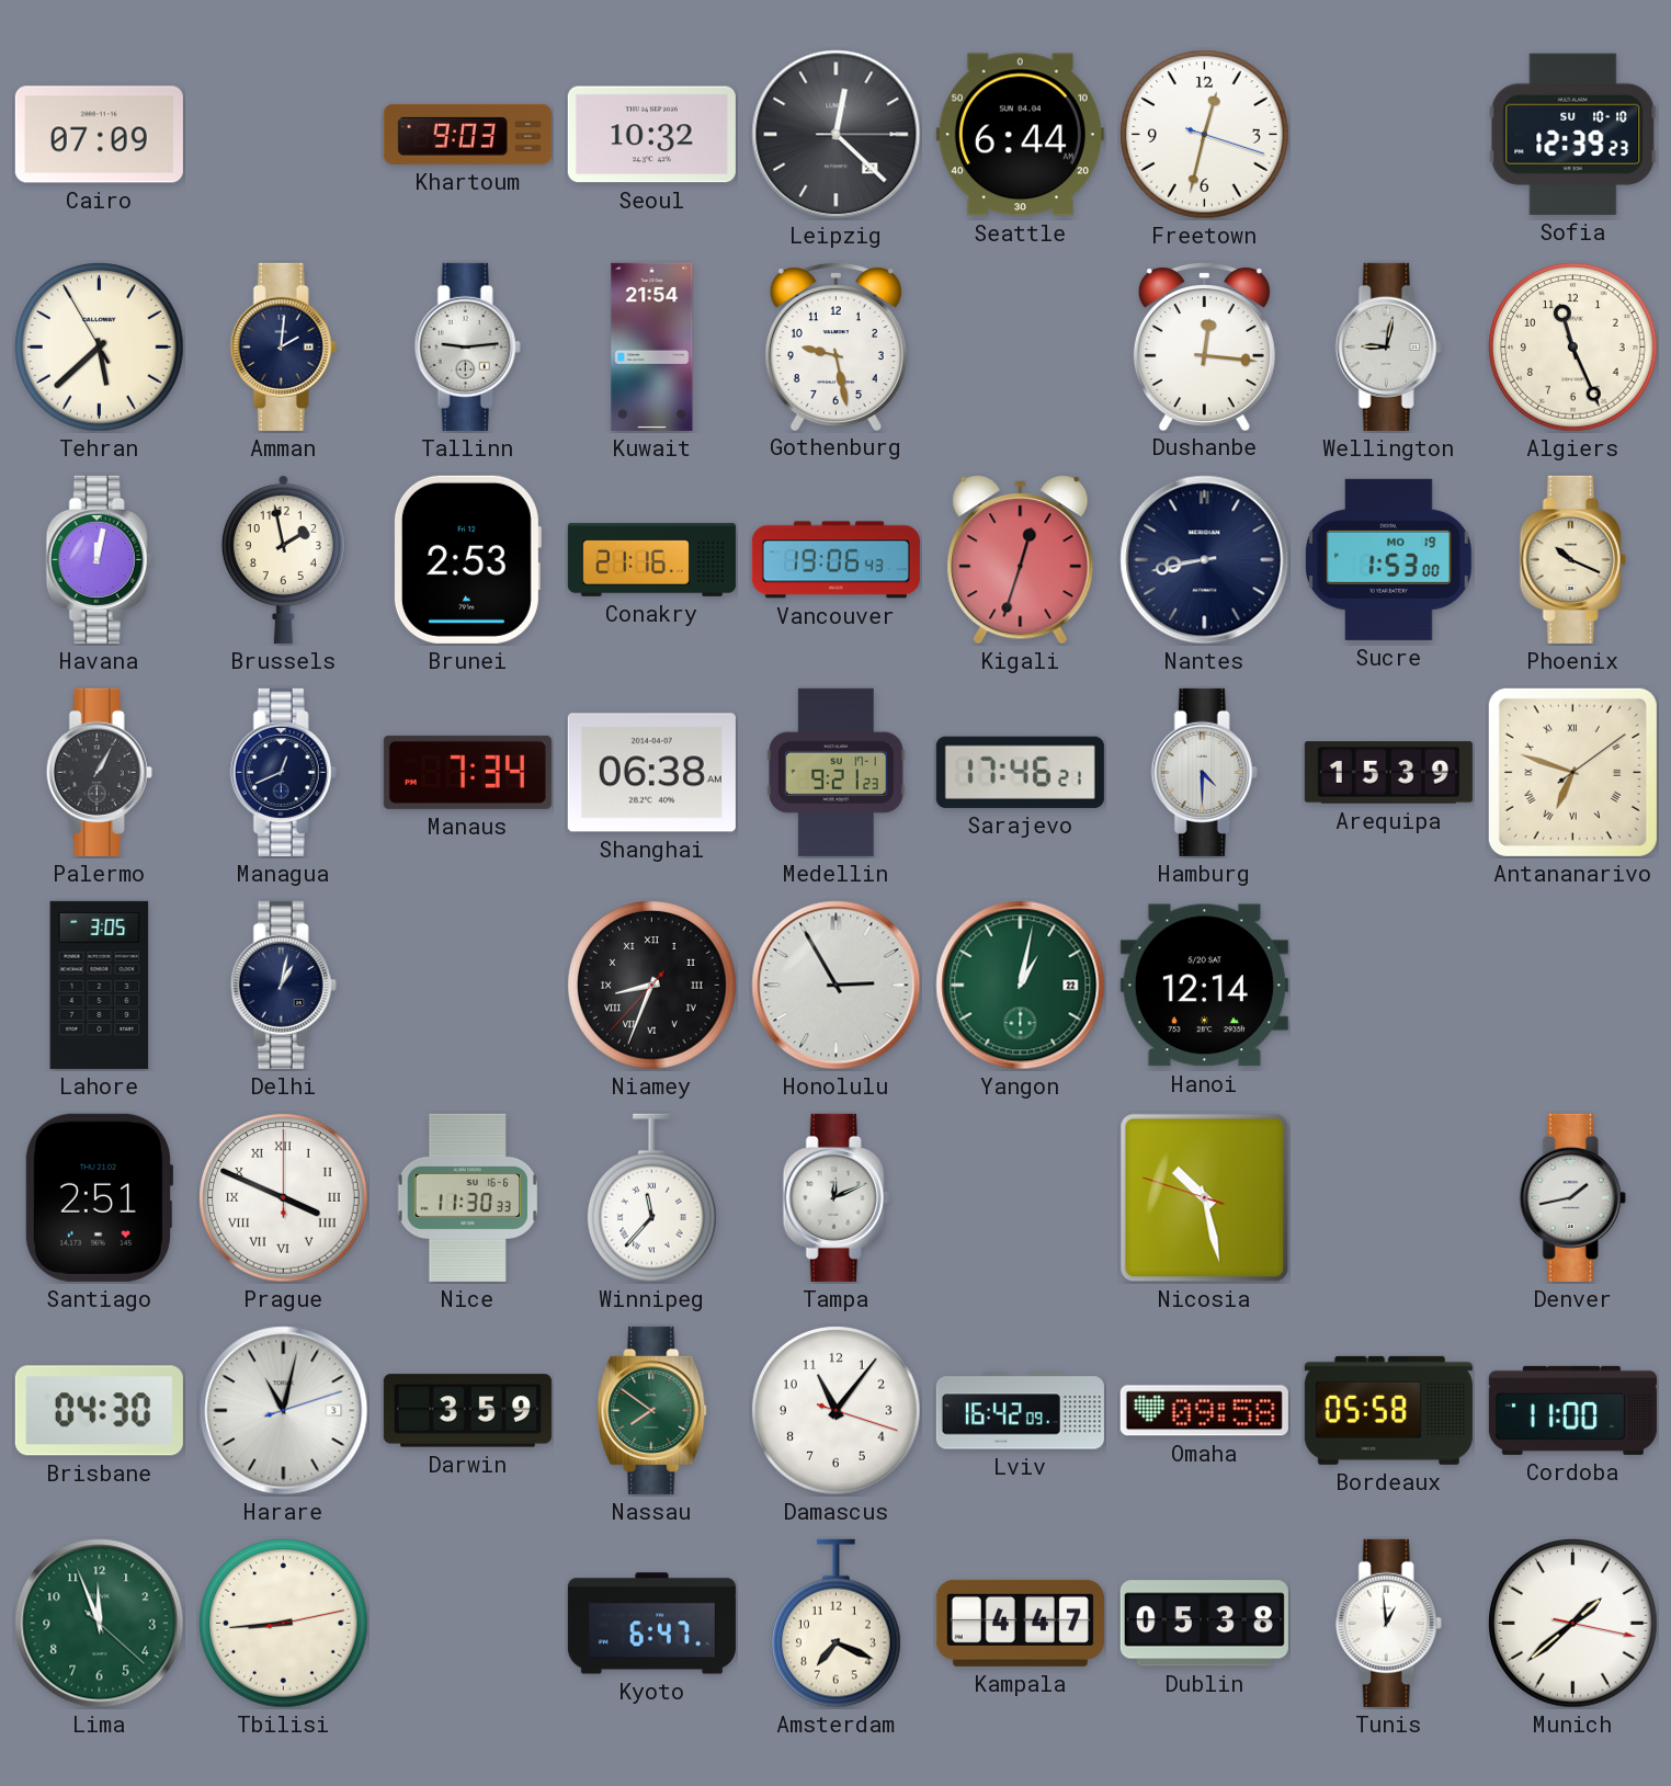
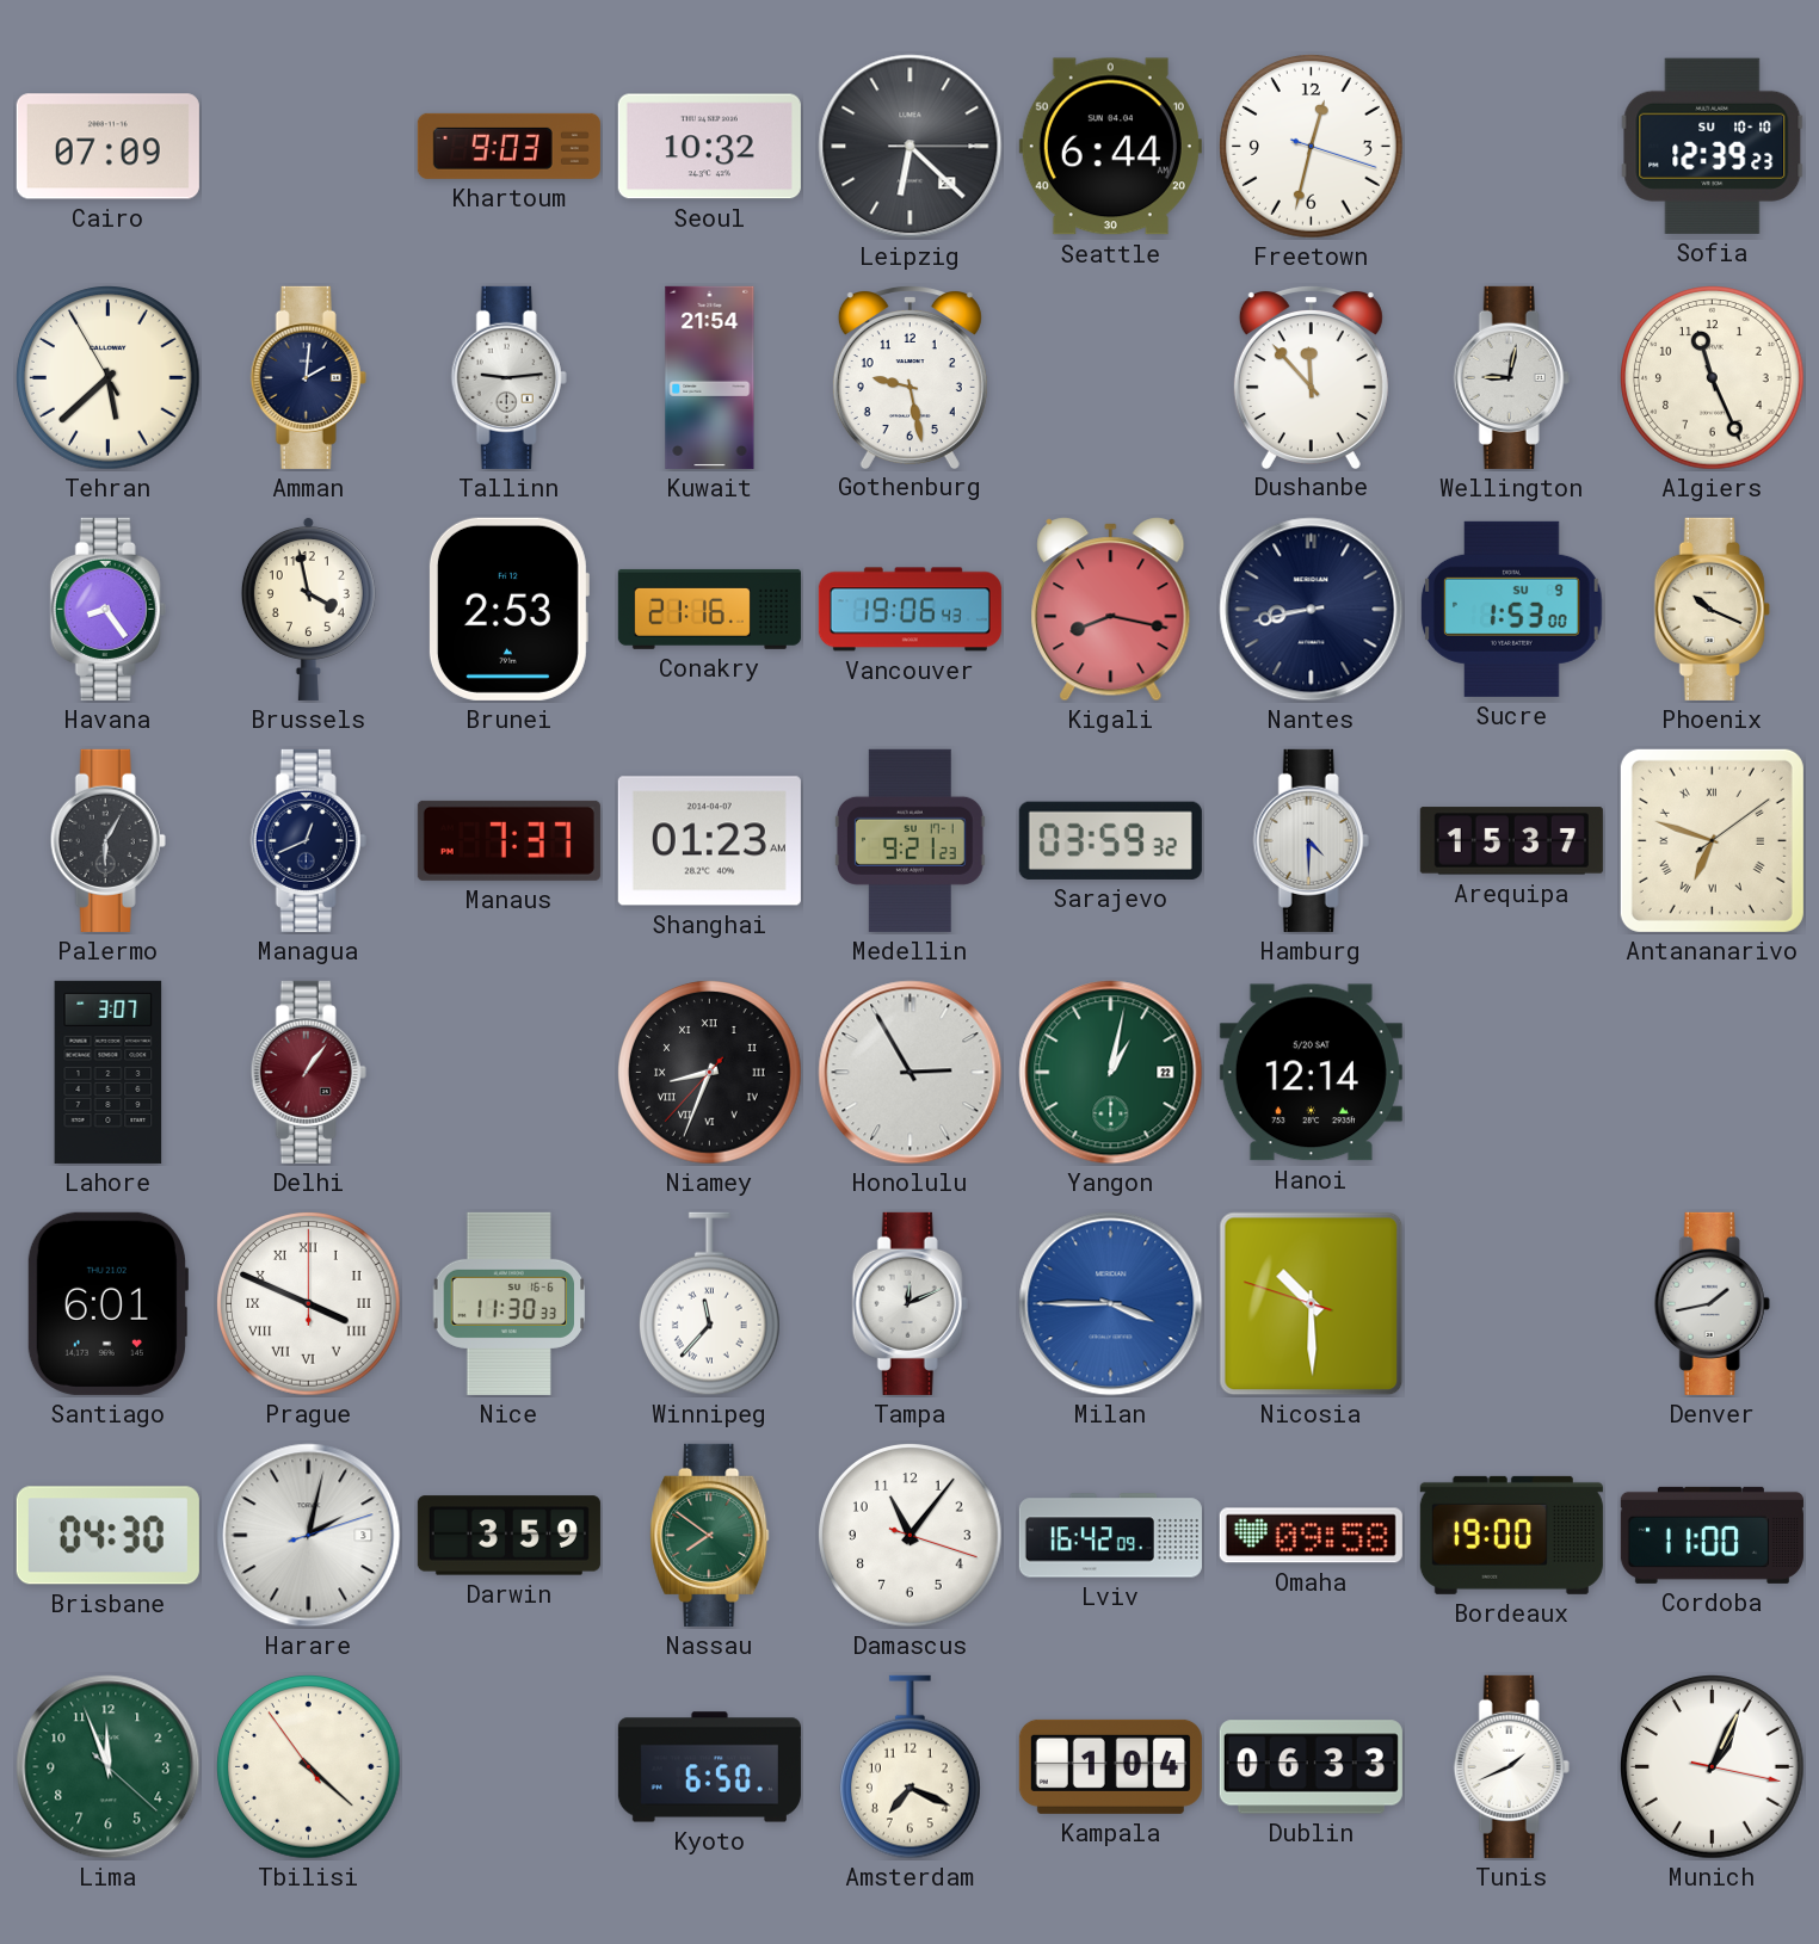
Leipzig: 12:22 -> 6:22
Dushanbe: 12:16 -> 11:53
Havana: 12:02 -> 8:24
Brussels: 1:58 -> 3:58
Kigali: 12:33 -> 8:17
Sucre date: MO 19 -> SU 9
Palermo: 1:05 -> 6:05
Manaus: 7:34 -> 7:37
Shanghai: 06:38 -> 01:23
Sarajevo: 17:46 -> 03:59
Arequipa: 15:39 -> 15:37
Lahore: 3:05 -> 3:07
Delhi: 1:02 -> 1:06
Delhi dial: navy -> burgundy
Santiago: 2:51 -> 6:01
Milan: none -> 3:45
Nicosia: 10:27 -> 10:29
Harare: 11:02 -> 2:02
Bordeaux: 05:58 -> 19:00
Tbilisi: 8:44 -> 4:21
Kyoto: 6:47 -> 6:50
Kampala: 4:47 -> 1:04
Dublin: 05:38 -> 06:33
Tunis: 12:59 -> 1:41
Munich: 1:38 -> 1:04
